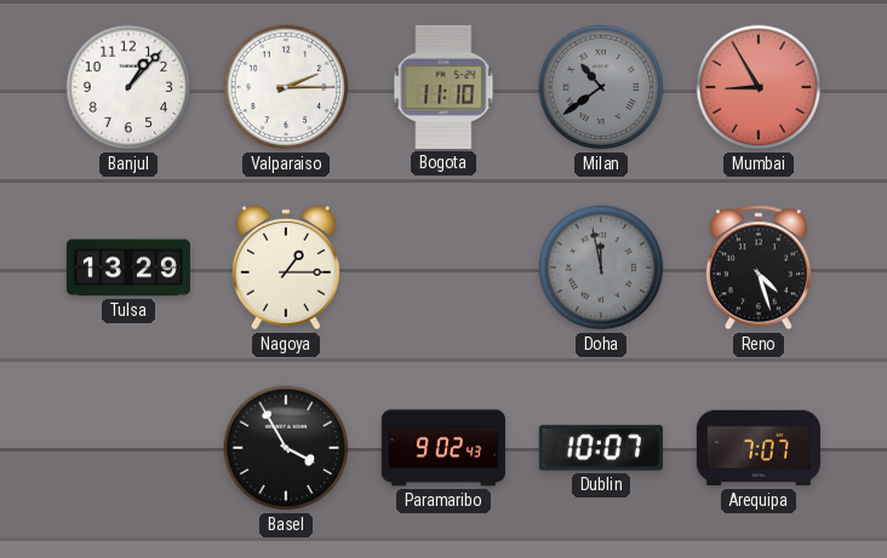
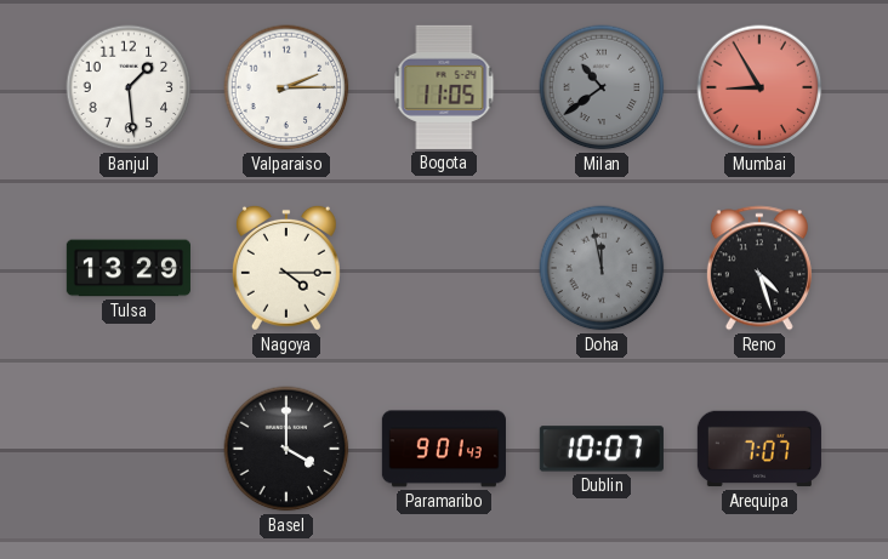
Banjul: 1:07 -> 1:29
Bogota: 11:10 -> 11:05
Nagoya: 1:15 -> 4:15
Basel: 3:55 -> 4:00
Paramaribo: 9:02 -> 9:01
